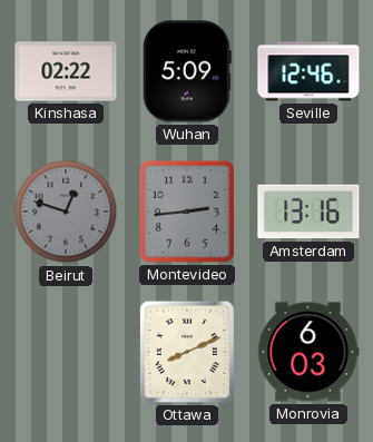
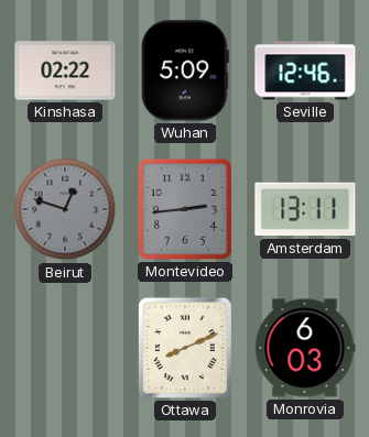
Amsterdam: 13:16 -> 13:11
